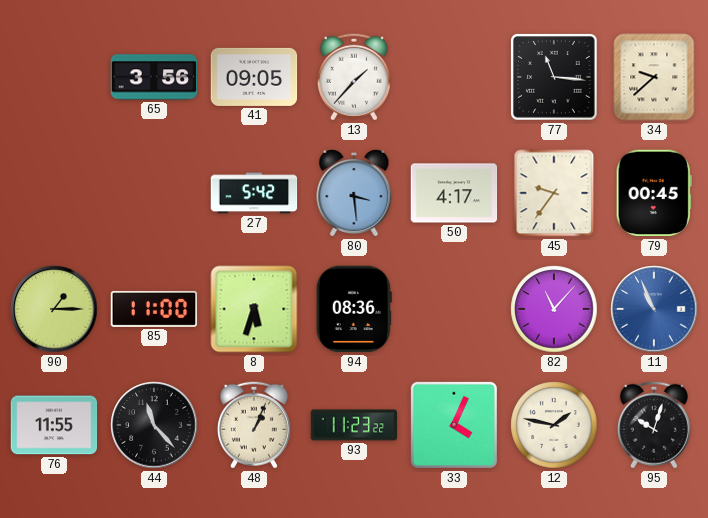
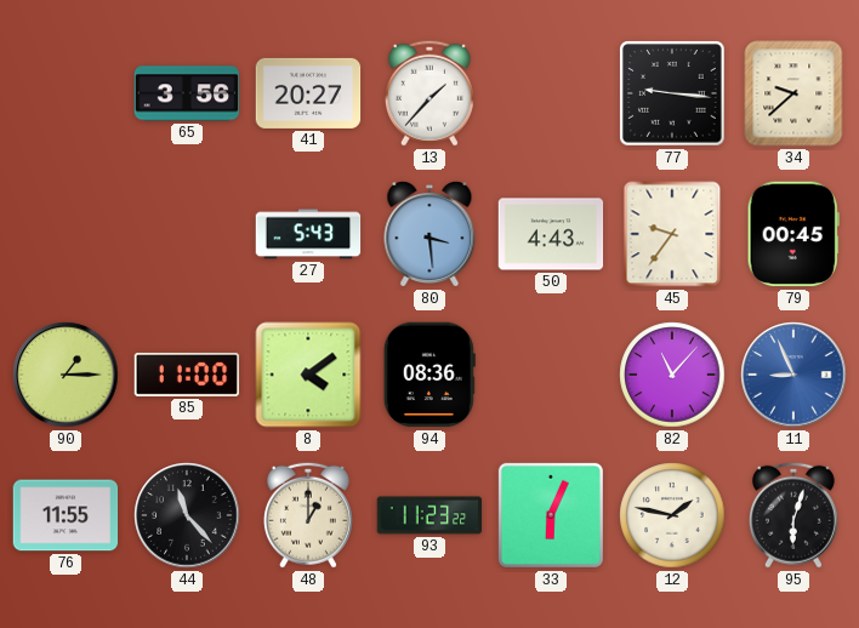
41: 09:05 -> 20:27
77: 11:16 -> 9:16
27: 5:42 -> 5:43
50: 4:17 -> 4:43
8: 5:33 -> 4:09
11: 10:56 -> 8:56
48: 1:04 -> 1:00
33: 4:04 -> 6:04
95: 10:03 -> 6:03
